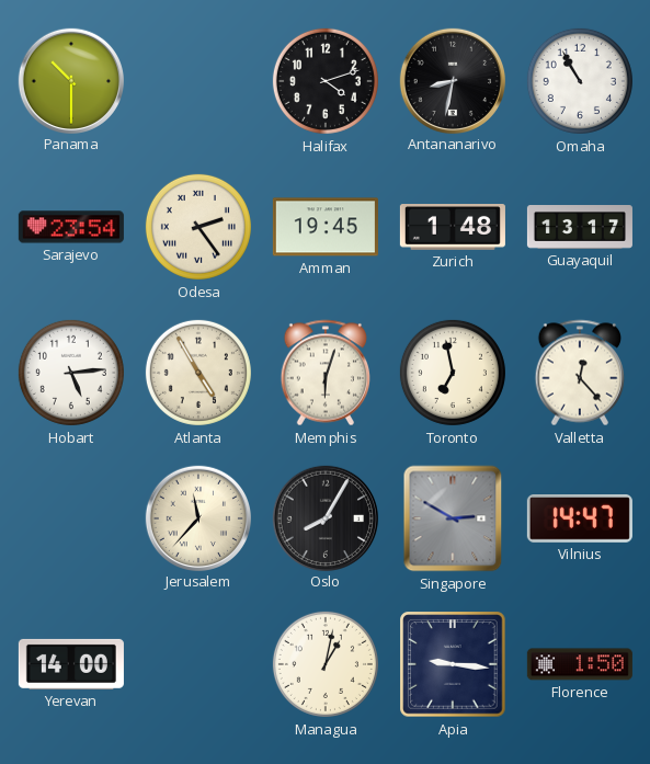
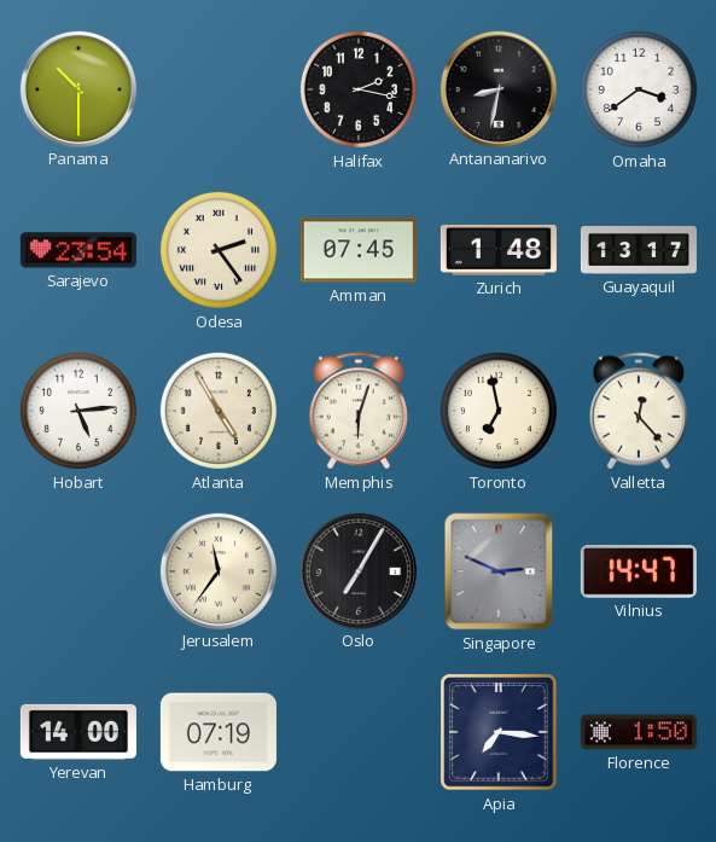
Halifax: 4:12 -> 2:17
Omaha: 10:55 -> 3:39
Amman: 19:45 -> 07:45
Jerusalem: 11:37 -> 11:36
Oslo: 8:05 -> 7:05
Singapore: 2:50 -> 2:49
Hamburg: none -> 07:19
Managua: 1:02 -> none
Apia: 9:16 -> 7:16
